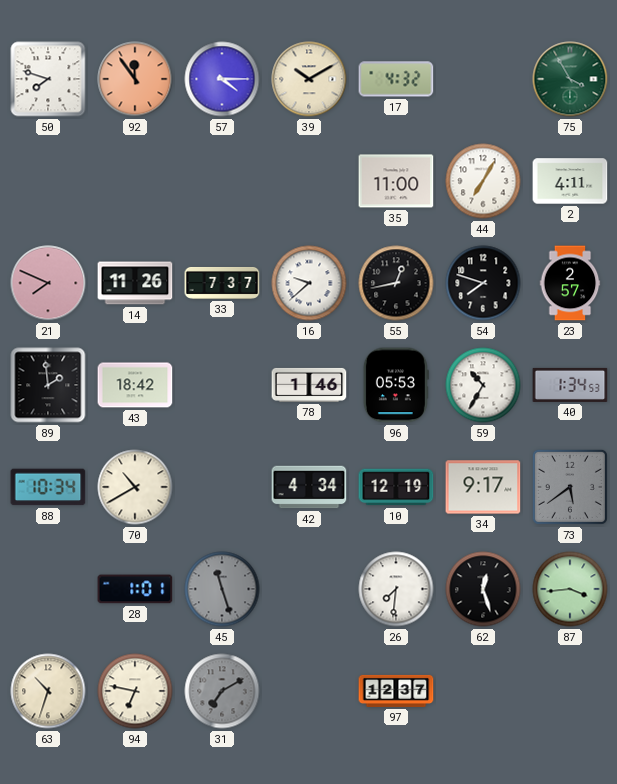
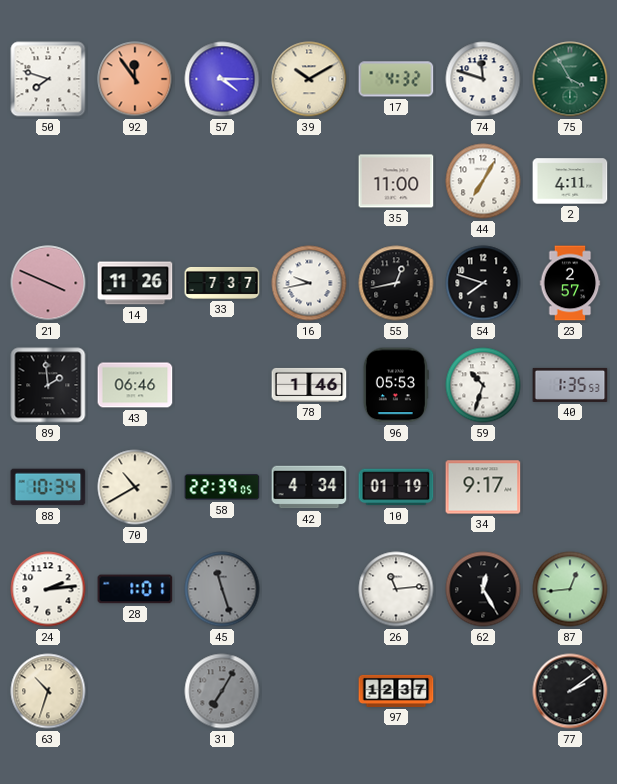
74: none -> 11:48
21: 7:49 -> 3:49
16: 9:38 -> 9:43
43: 18:42 -> 06:46
59: 10:35 -> 10:33
40: 1:34 -> 1:35
58: none -> 22:39
10: 12:19 -> 01:19
73: 5:39 -> none
24: none -> 2:14
26: 7:31 -> 11:14
62: 12:27 -> 12:25
87: 3:44 -> 12:44
94: 6:47 -> none
31: 7:10 -> 7:05
77: none -> 2:09
